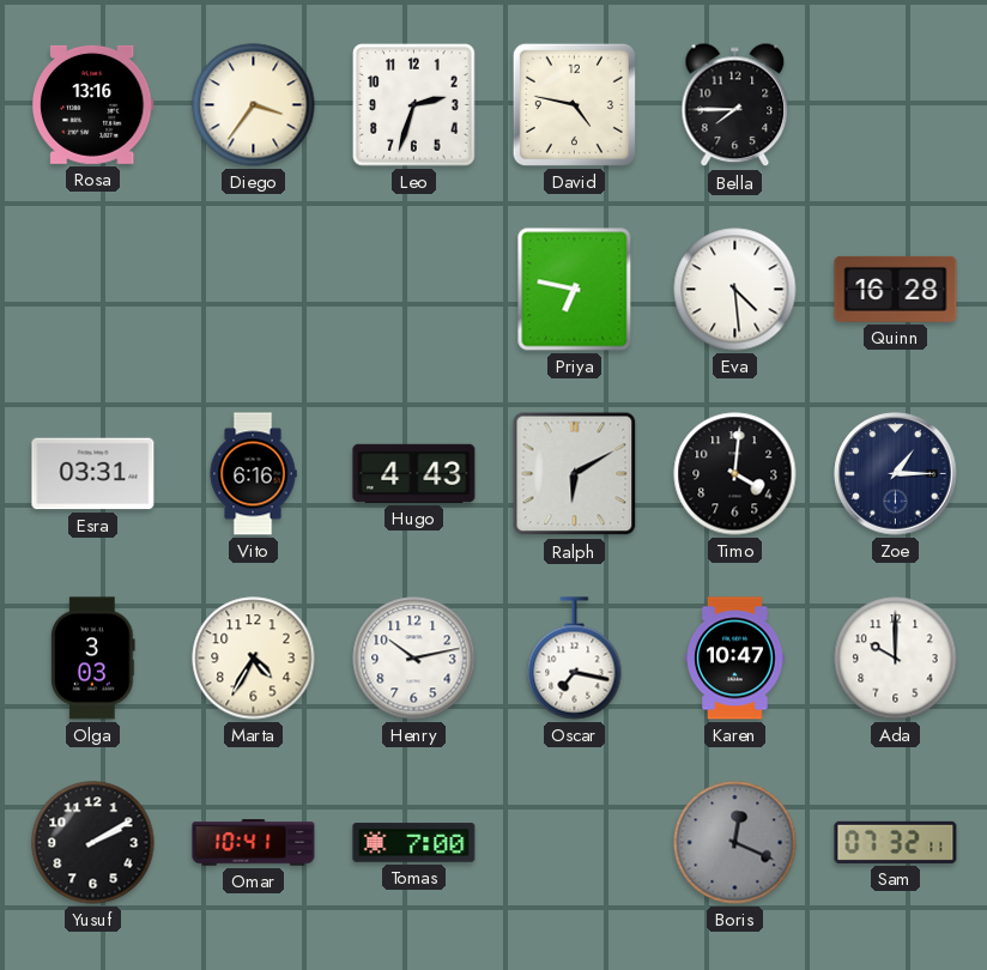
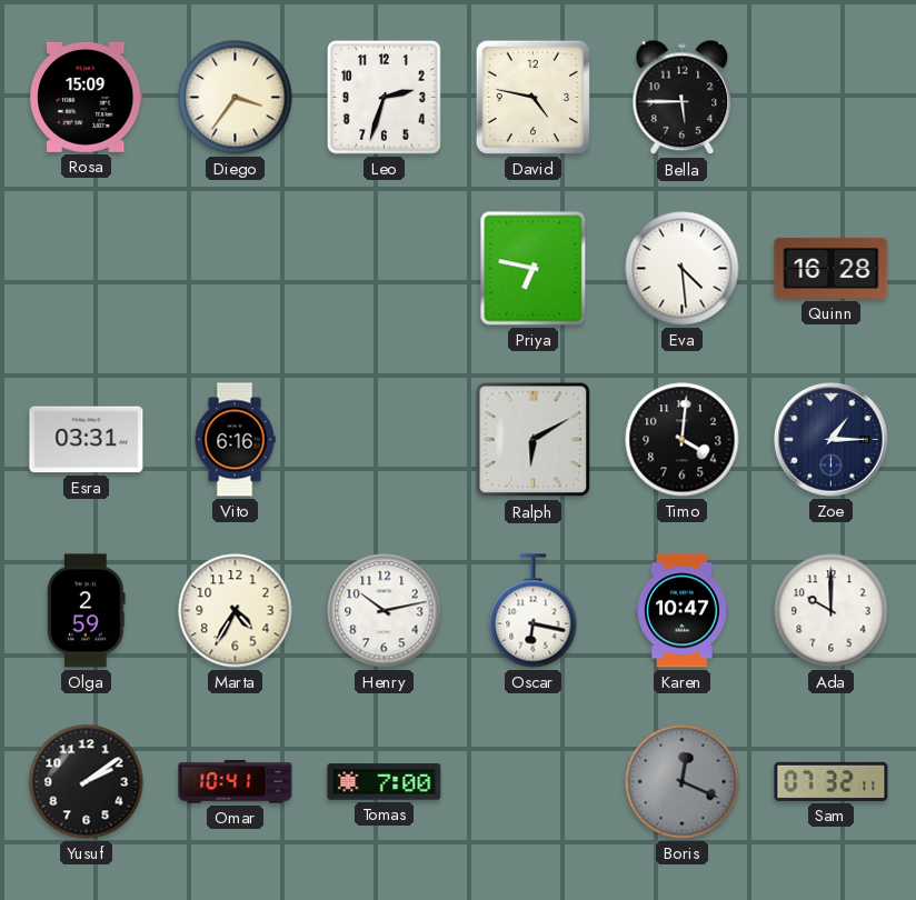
Rosa: 13:16 -> 15:09
Bella: 7:45 -> 5:45
Hugo: 4:43 -> none
Olga: 3:03 -> 2:59
Oscar: 7:17 -> 6:17
Yusuf: 2:10 -> 2:09
